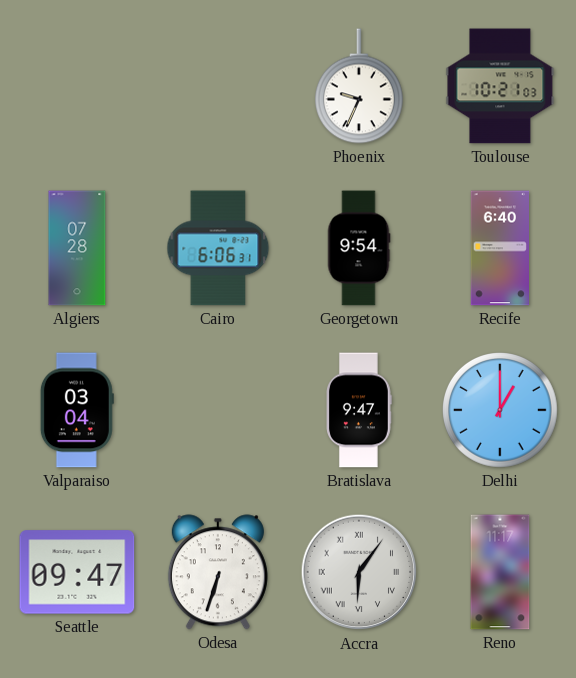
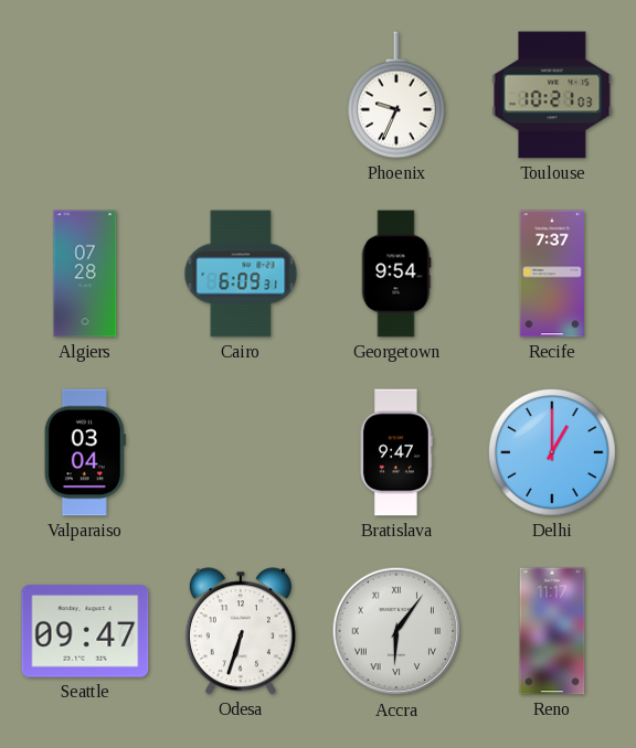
Cairo: 6:06 -> 6:09
Recife: 6:40 -> 7:37
